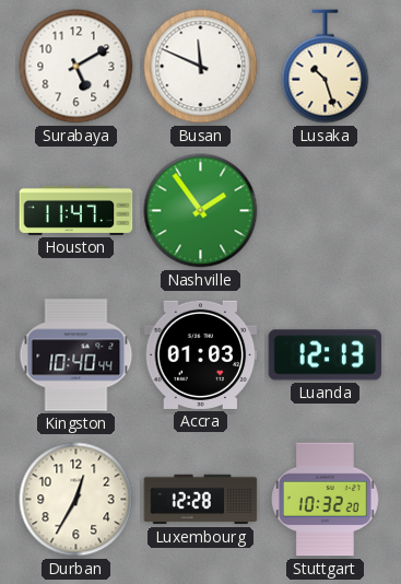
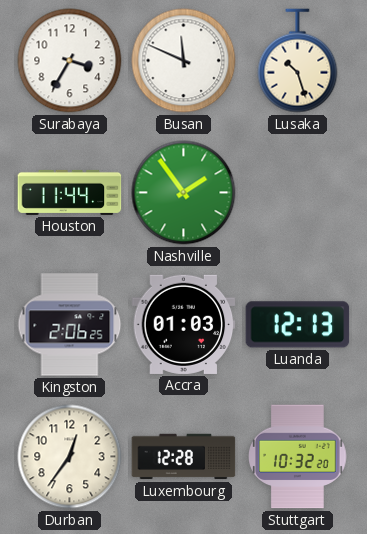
Surabaya: 5:10 -> 3:35
Houston: 11:47 -> 11:44
Kingston: 10:40 -> 2:06
Durban: 12:35 -> 12:36
